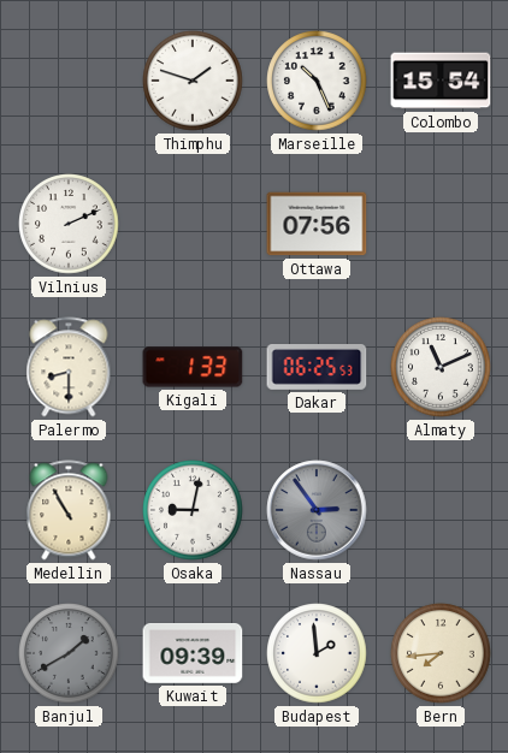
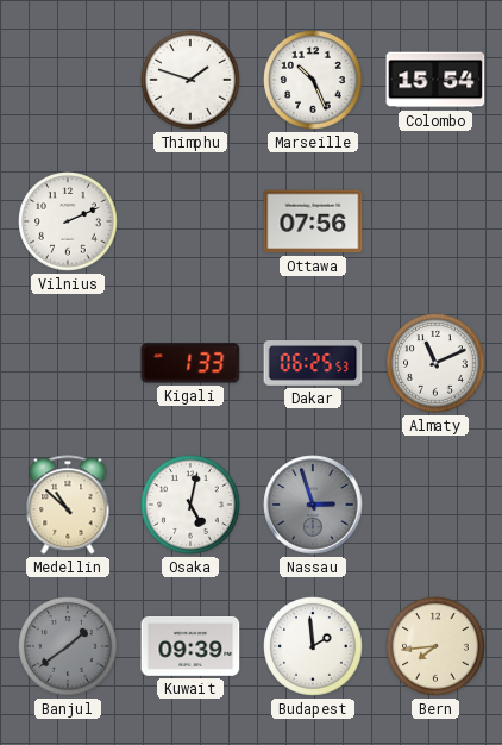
Palermo: 8:30 -> none
Medellin: 10:55 -> 10:52
Osaka: 9:02 -> 5:02
Nassau: 2:54 -> 2:57
Banjul: 1:40 -> 1:39
